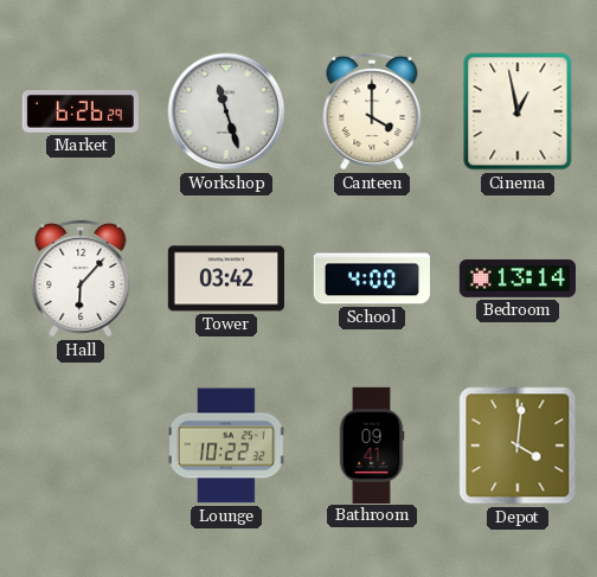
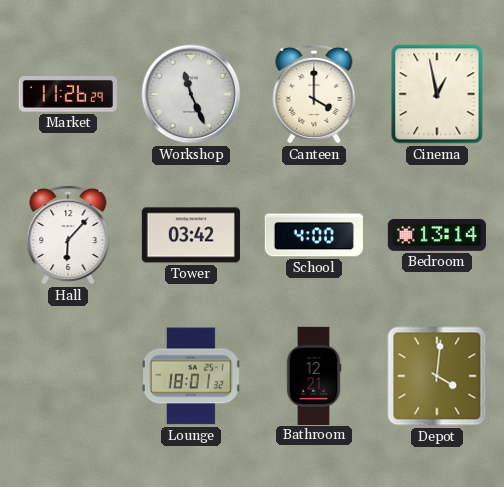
Market: 6:26 -> 11:26
Workshop: 11:27 -> 11:26
Lounge: 10:22 -> 18:01
Bathroom: 09:41 -> 12:21
